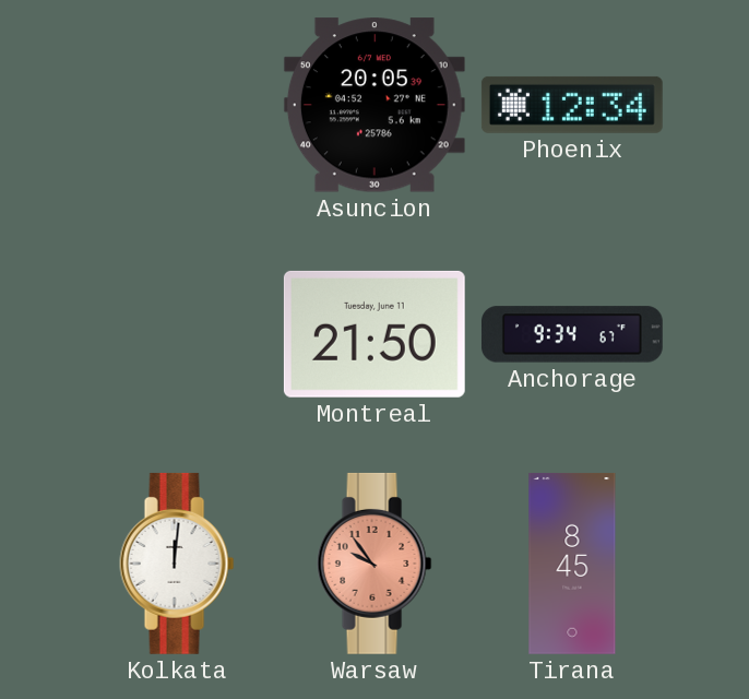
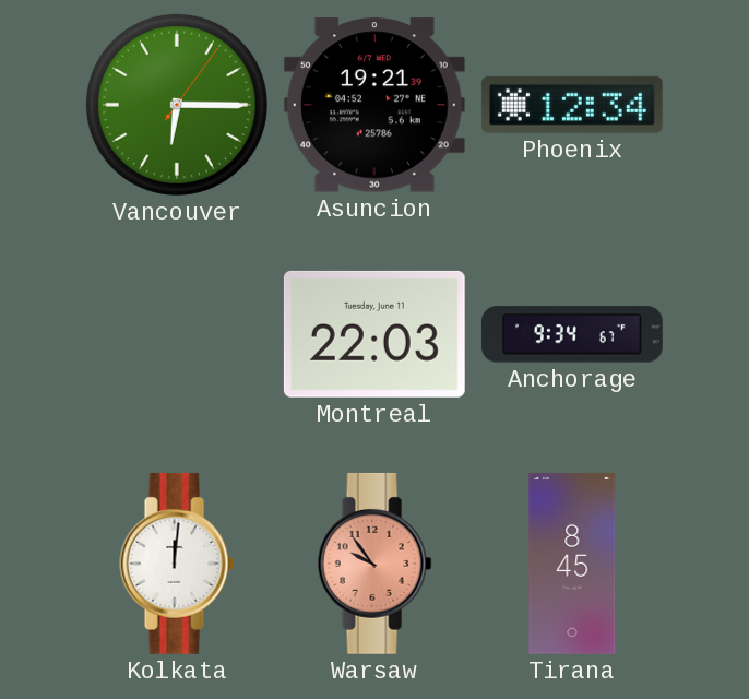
Vancouver: none -> 6:15
Asuncion: 20:05 -> 19:21
Montreal: 21:50 -> 22:03
